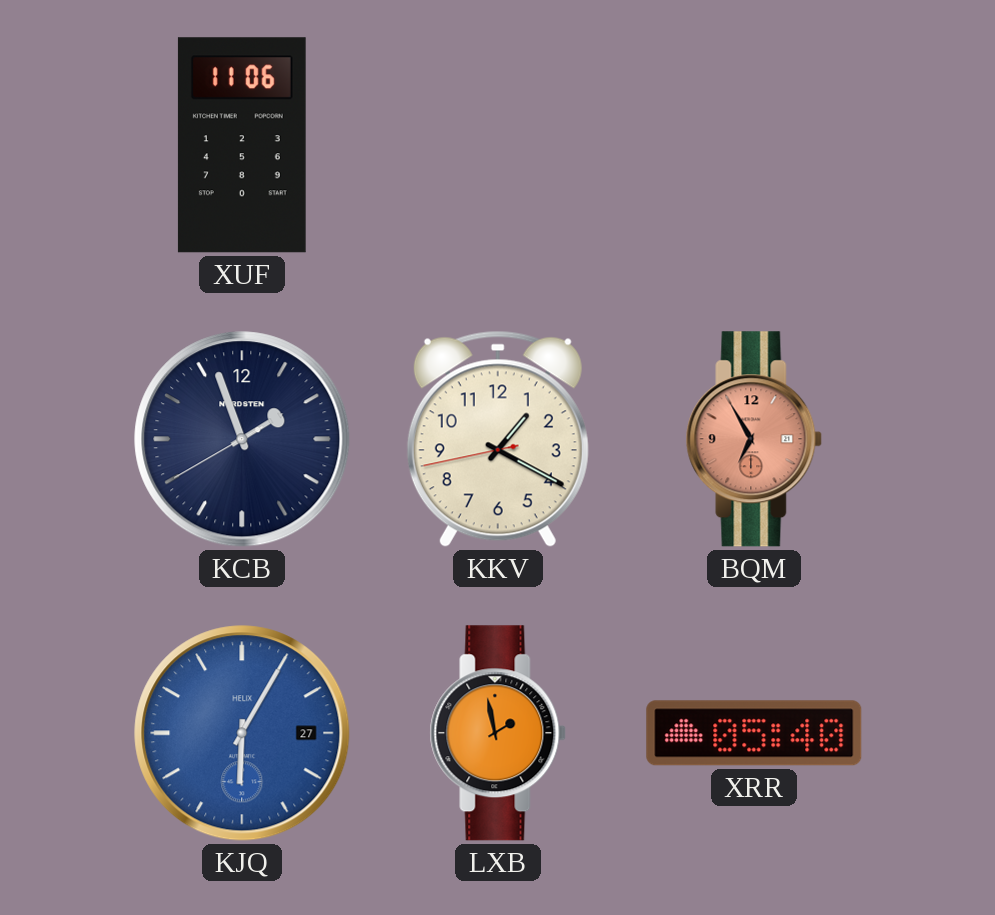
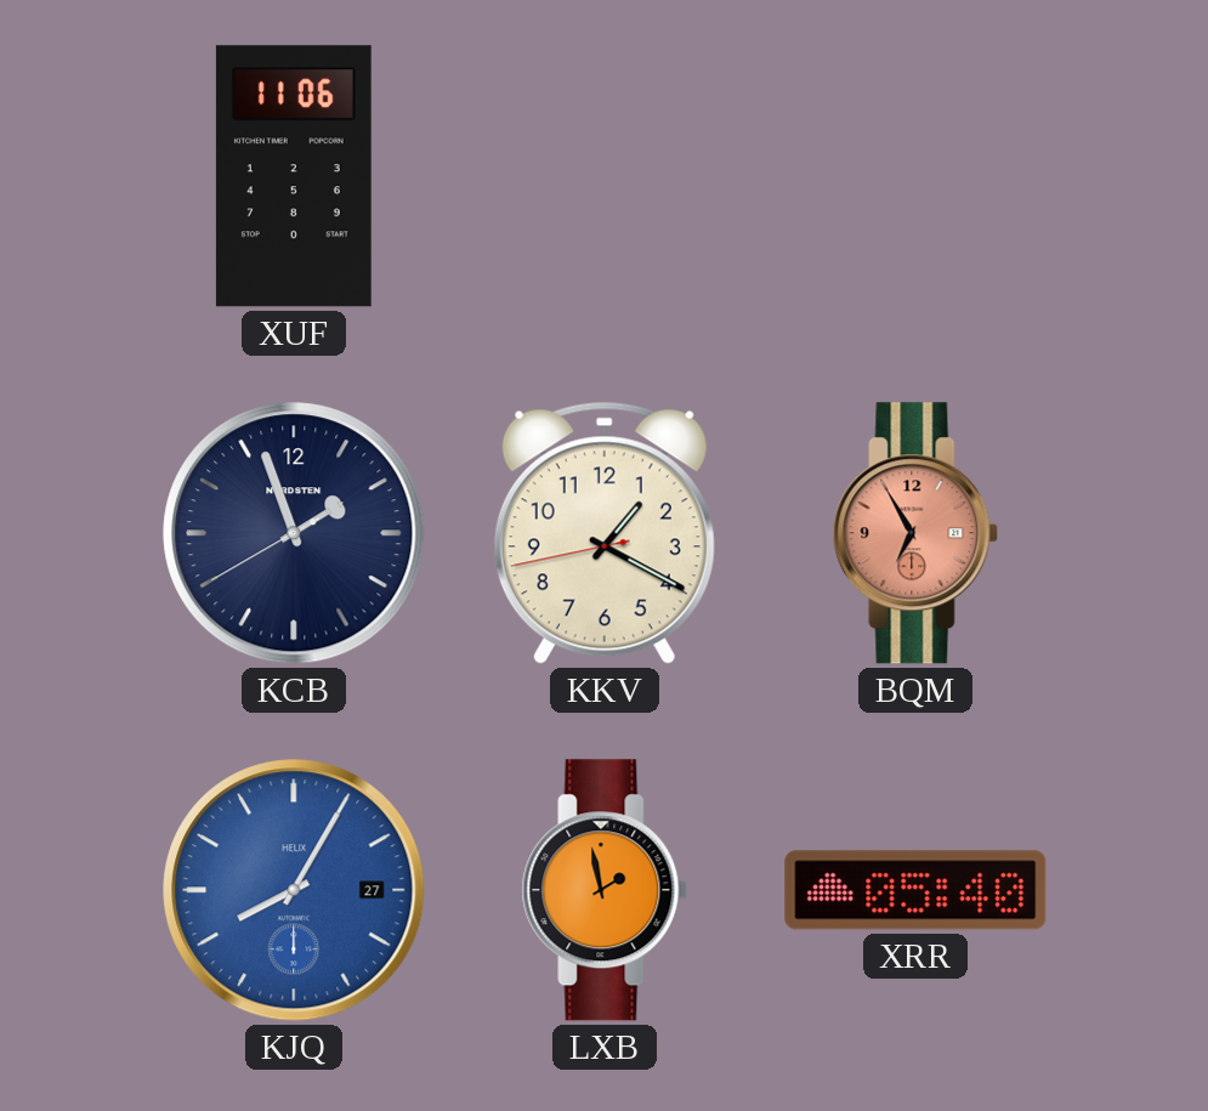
KJQ: 6:05 -> 8:05
